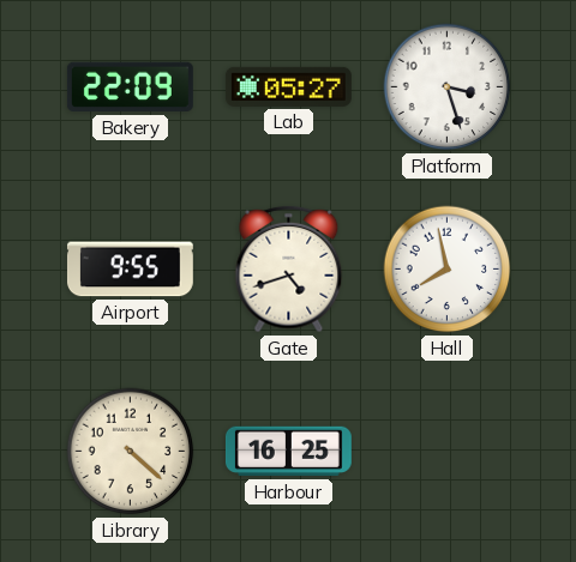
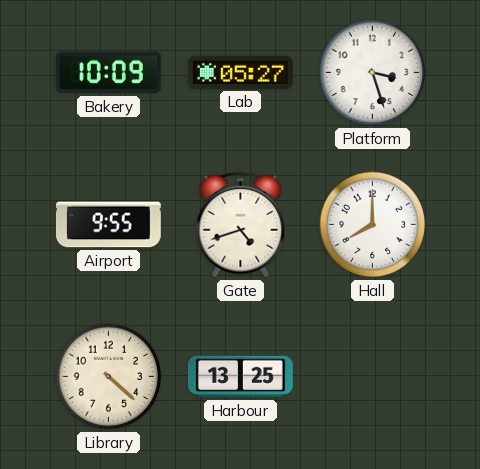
Bakery: 22:09 -> 10:09
Hall: 7:58 -> 8:00
Harbour: 16:25 -> 13:25
